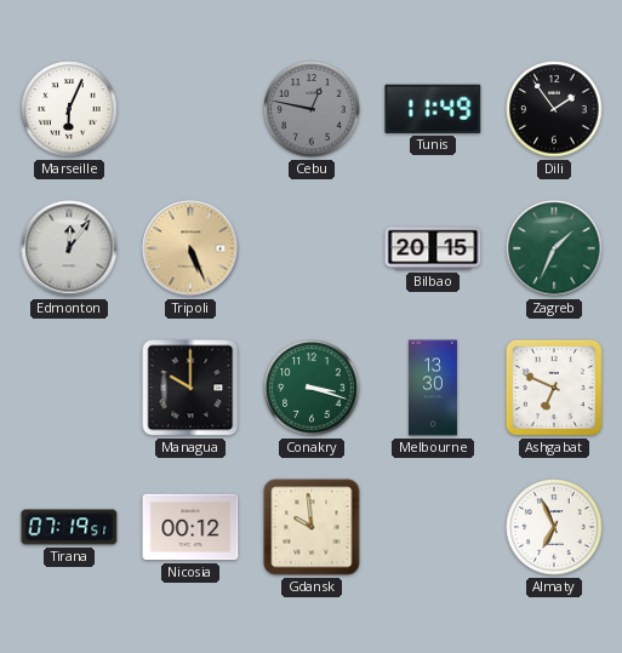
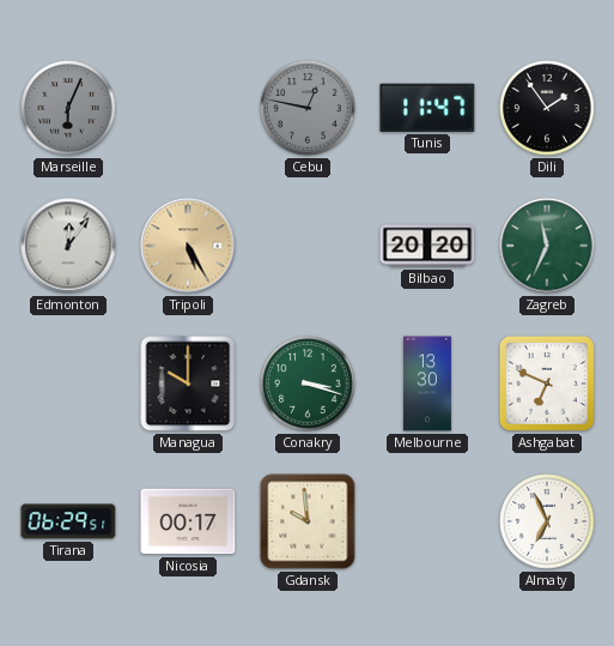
Marseille dial: white -> grey
Tunis: 11:49 -> 11:47
Tripoli: 5:26 -> 5:25
Bilbao: 20:15 -> 20:20
Zagreb: 1:34 -> 11:34
Tirana: 07:19 -> 06:29
Nicosia: 00:12 -> 00:17
